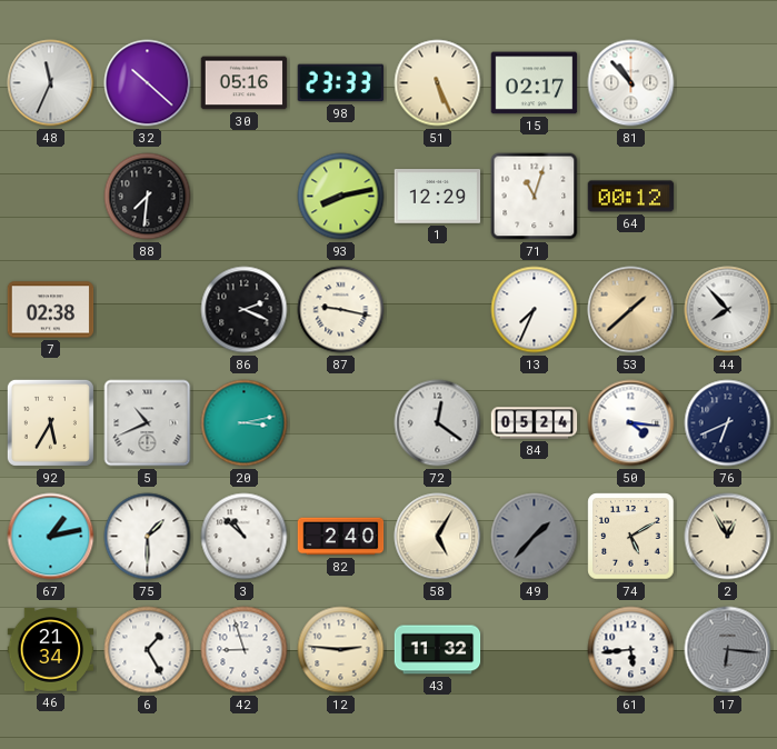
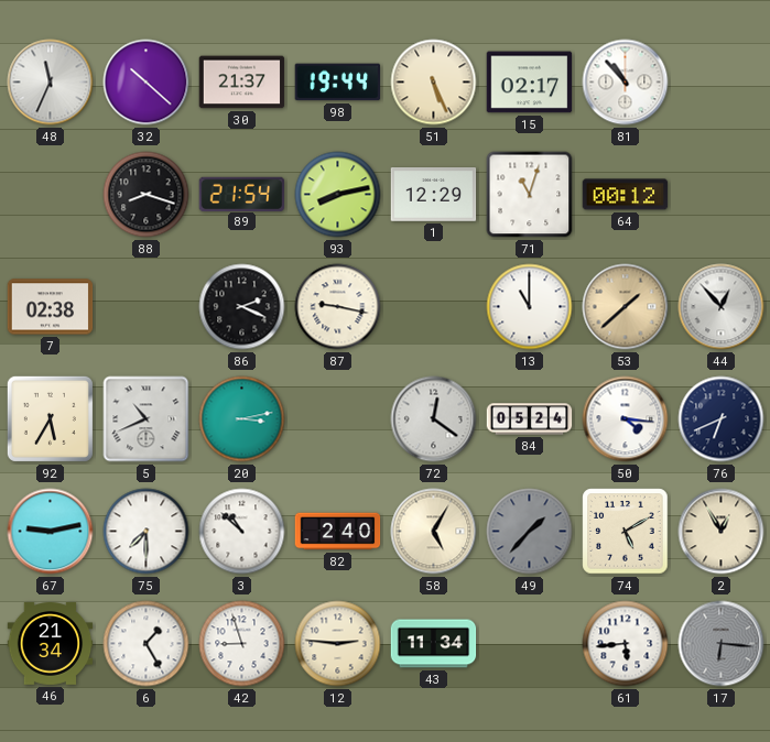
30: 05:16 -> 21:37
98: 23:33 -> 19:44
88: 7:31 -> 8:18
89: none -> 21:54
13: 7:34 -> 11:00
44: 7:53 -> 12:53
67: 1:13 -> 9:13
75: 1:30 -> 7:30
43: 11:32 -> 11:34
